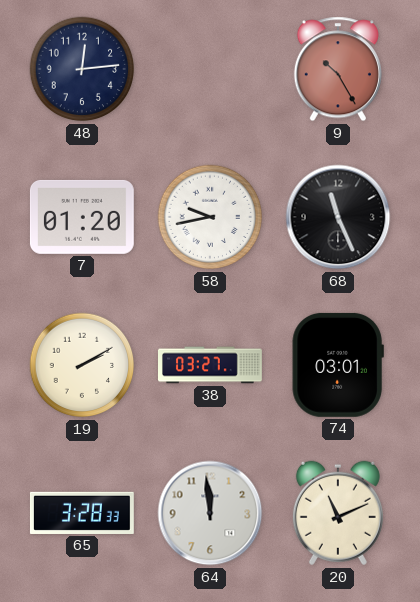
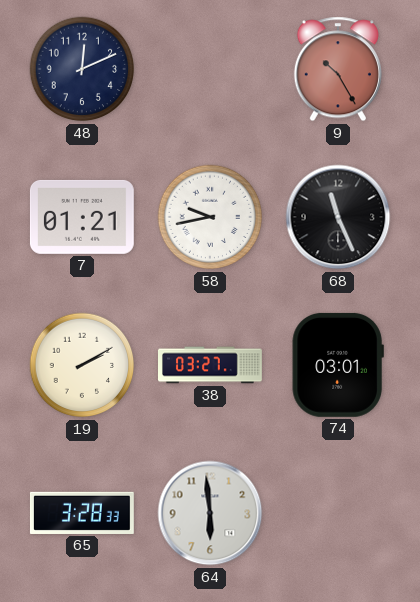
48: 12:14 -> 12:11
7: 01:20 -> 01:21
64: 11:59 -> 5:59
20: 11:11 -> none
